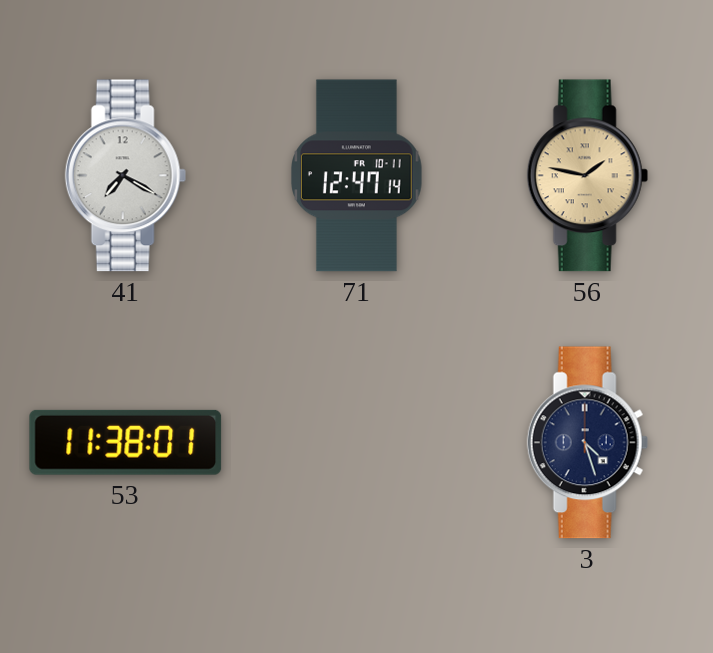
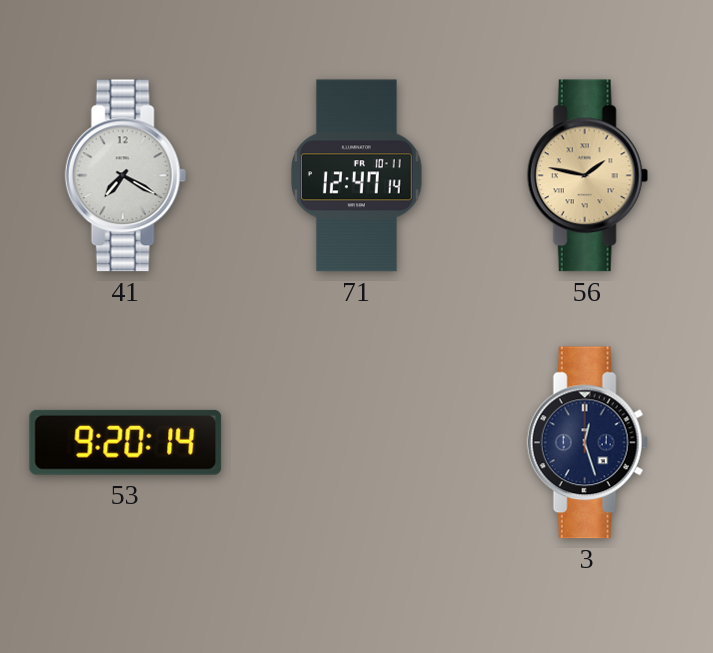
53: 11:38 -> 9:20
3: 4:27 -> 12:27
